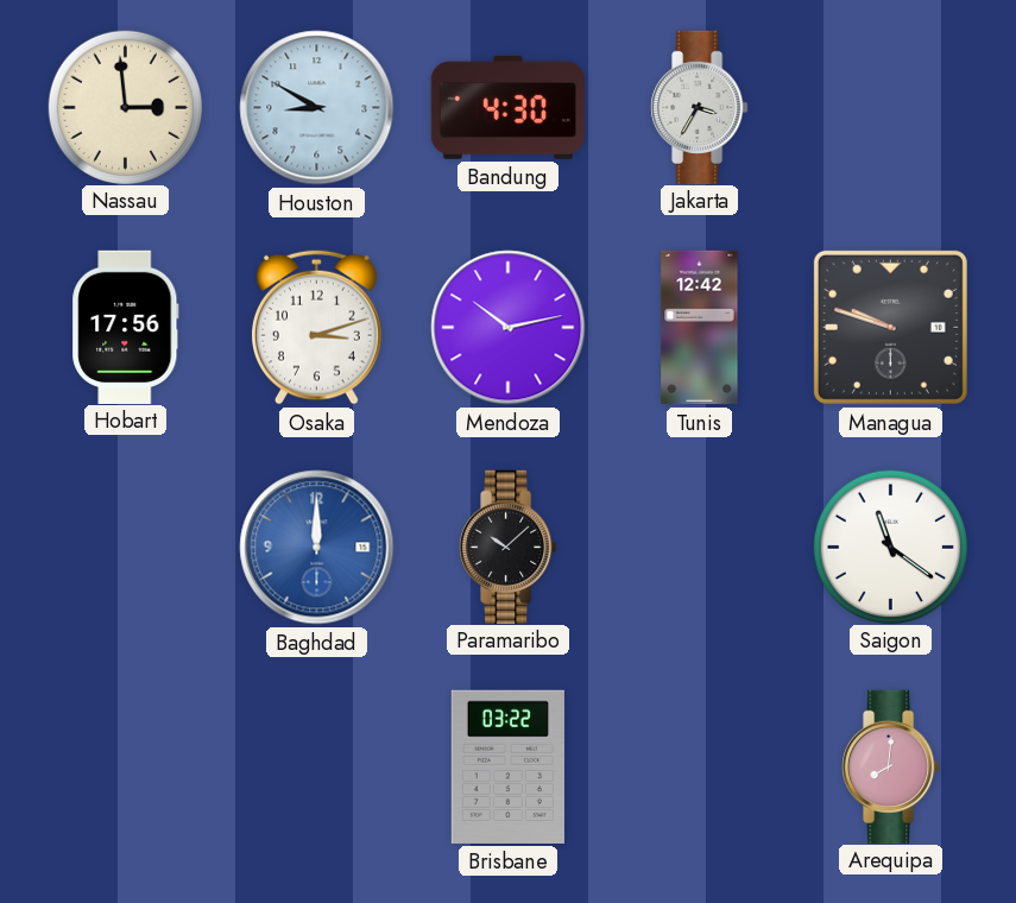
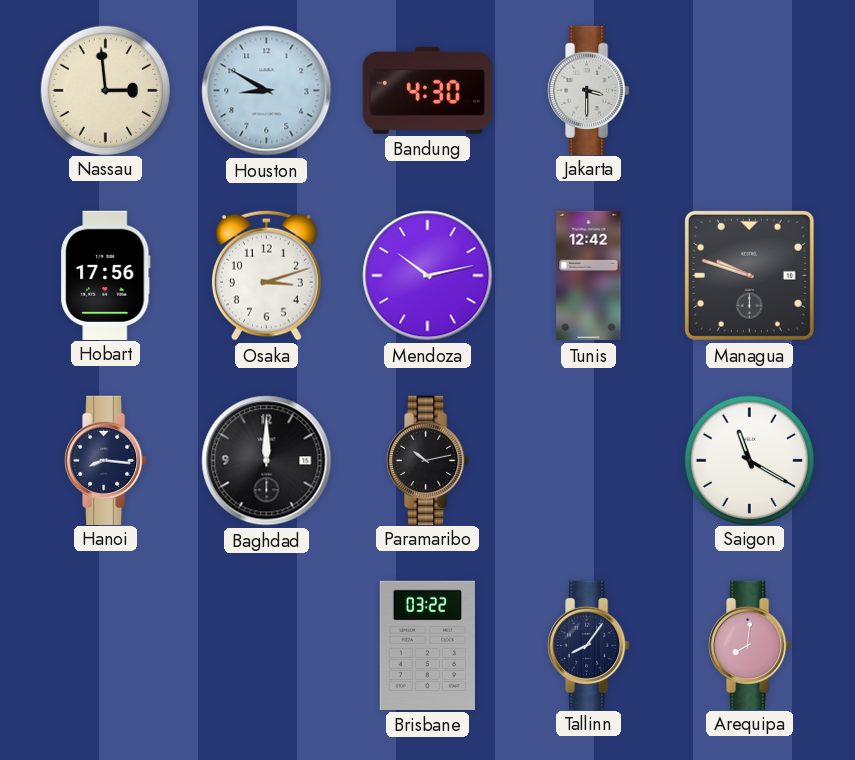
Jakarta: 3:35 -> 3:30
Hanoi: none -> 8:16
Baghdad dial: blue -> black
Paramaribo: 10:08 -> 10:13
Saigon: 11:21 -> 11:20
Tallinn: none -> 8:06
